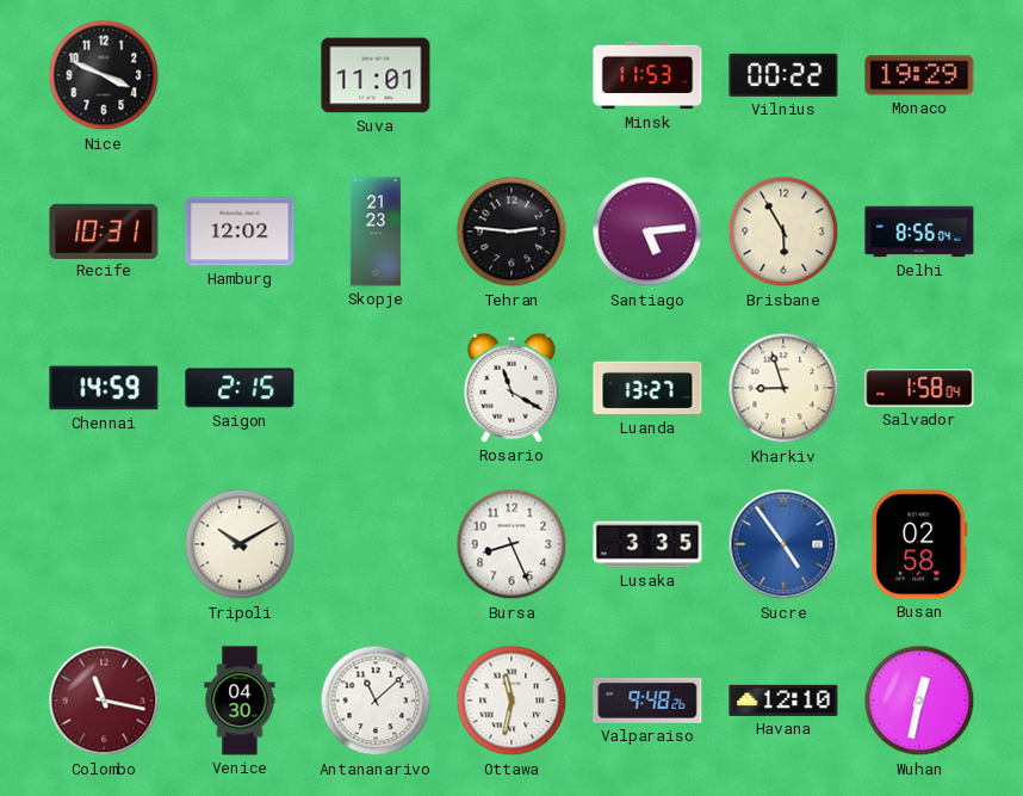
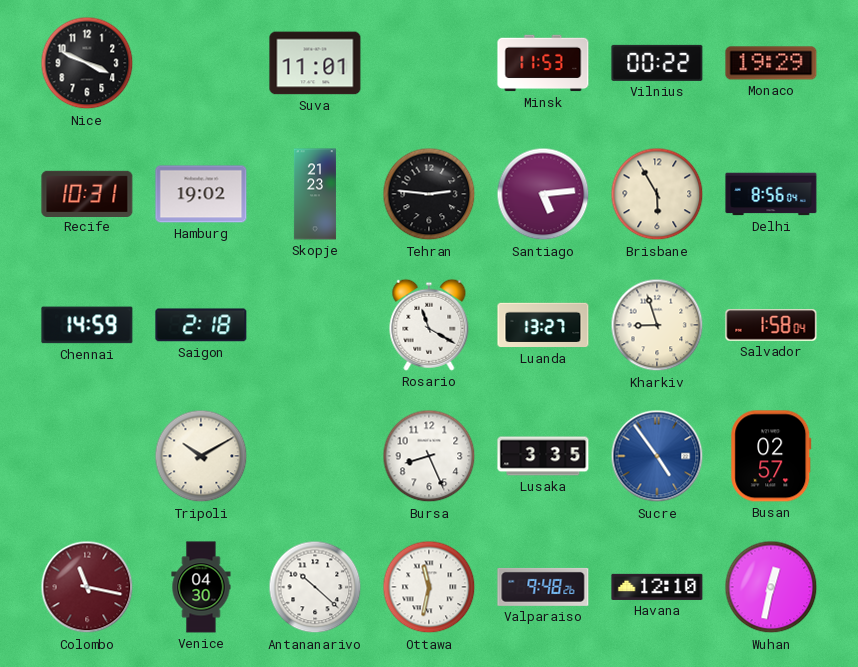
Hamburg: 12:02 -> 19:02
Saigon: 2:15 -> 2:18
Busan: 02:58 -> 02:57
Antananarivo: 11:08 -> 10:22
